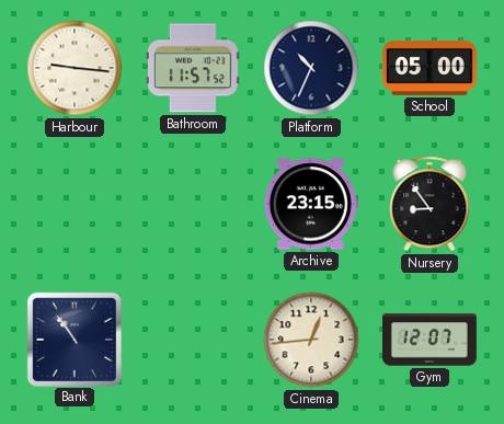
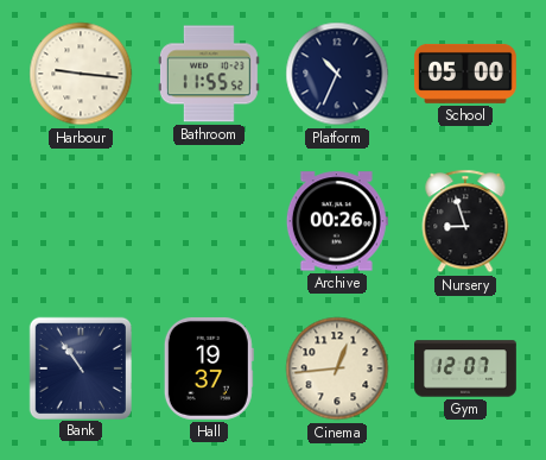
Bathroom: 11:57 -> 11:55
Archive: 23:15 -> 00:26
Nursery: 8:54 -> 8:57
Hall: none -> 19:37
